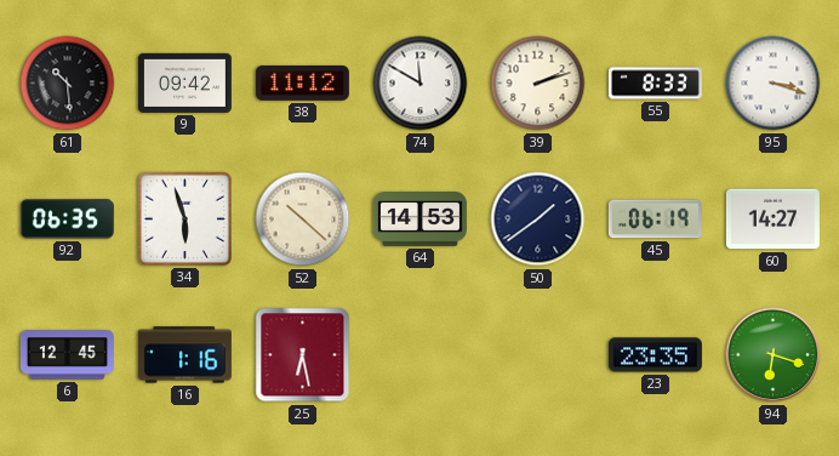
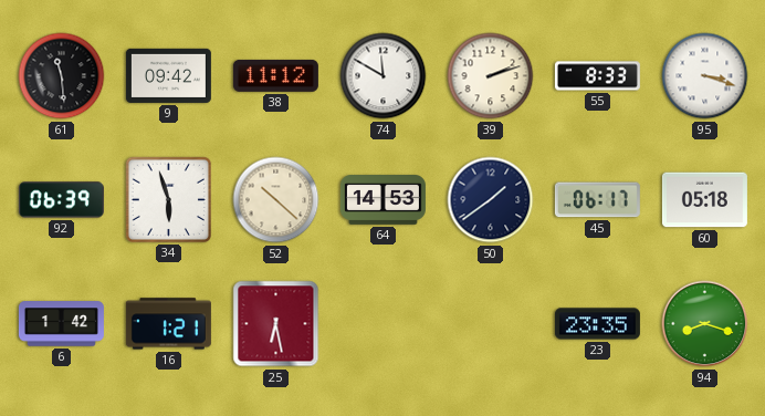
61: 10:29 -> 11:29
92: 06:35 -> 06:39
45: 06:19 -> 06:17
60: 14:27 -> 05:18
6: 12:45 -> 1:42
16: 1:16 -> 1:21
94: 6:18 -> 8:18
